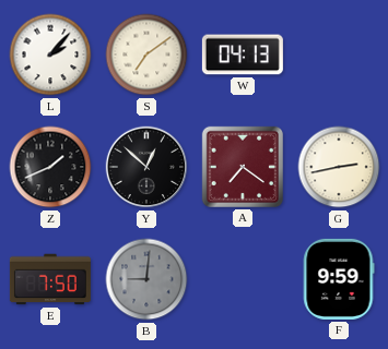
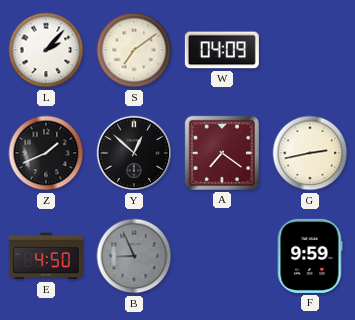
W: 04:13 -> 04:09
E: 7:50 -> 4:50
B: 9:01 -> 8:56
